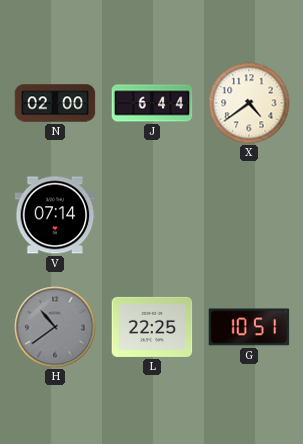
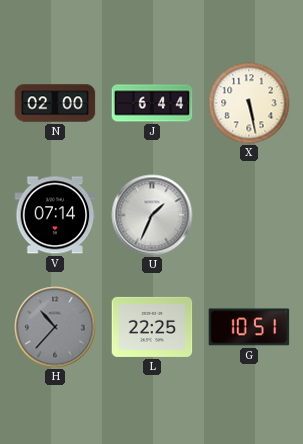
X: 4:39 -> 5:28
U: none -> 1:34
H: 10:39 -> 10:37
